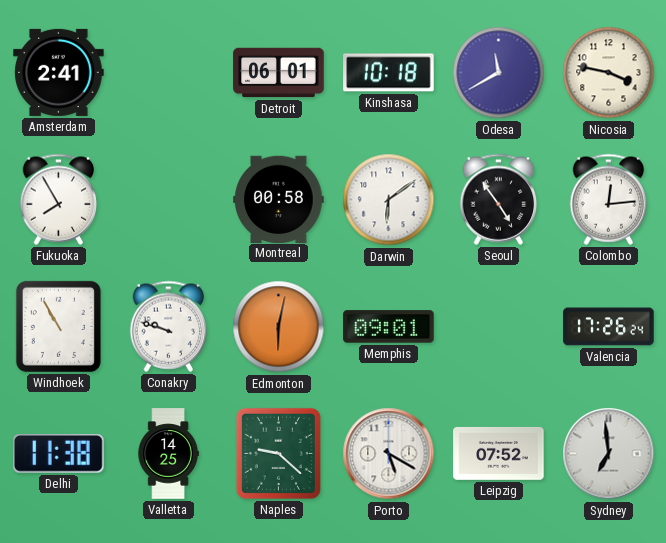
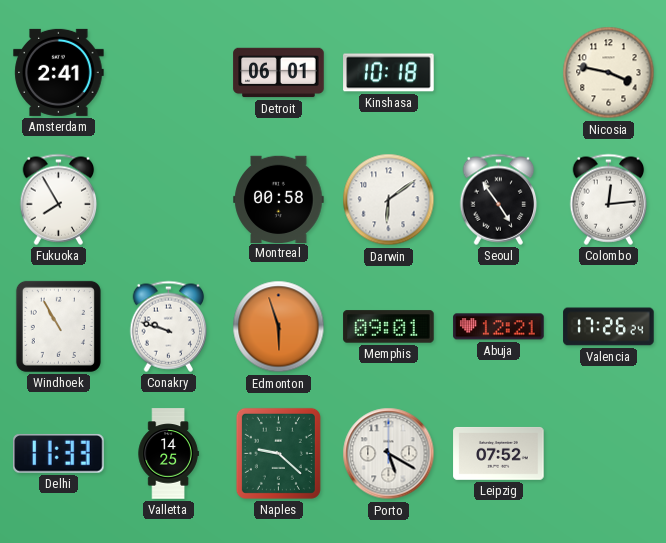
Odesa: 11:40 -> none
Edmonton: 6:02 -> 5:57
Abuja: none -> 12:21
Delhi: 11:38 -> 11:33
Sydney: 6:59 -> none
